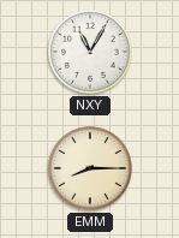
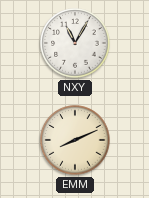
EMM: 8:15 -> 8:11
